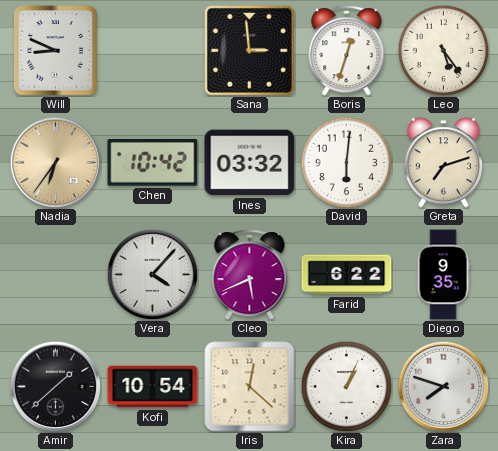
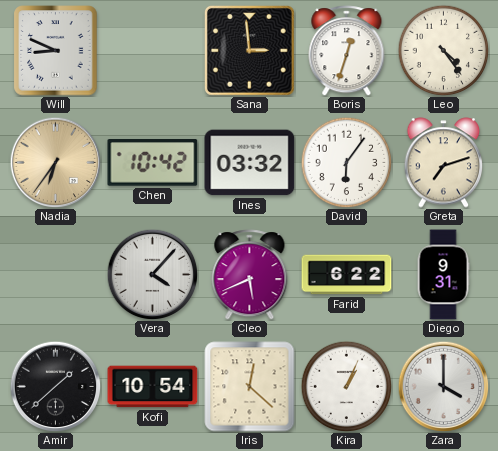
Leo: 5:24 -> 4:24
David: 6:01 -> 6:06
Diego: 9:35 -> 9:31
Zara: 7:48 -> 4:00
